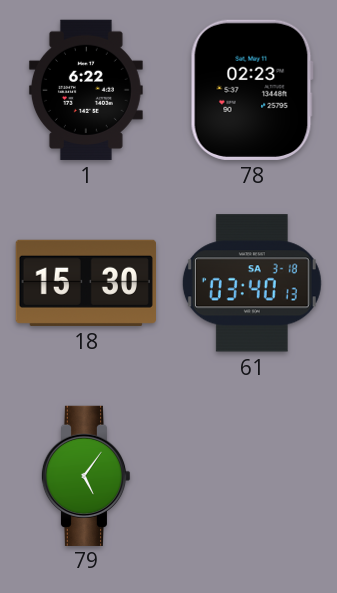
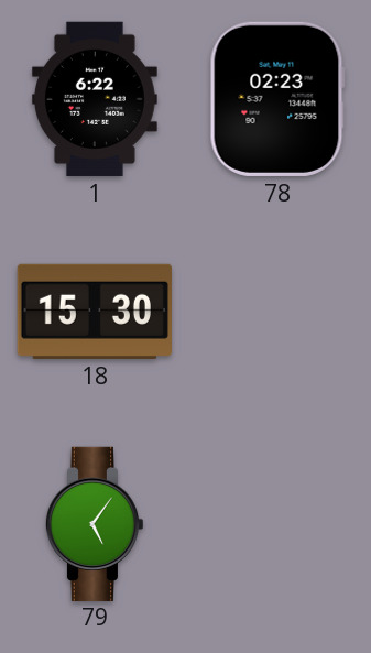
61: 03:40 -> none
